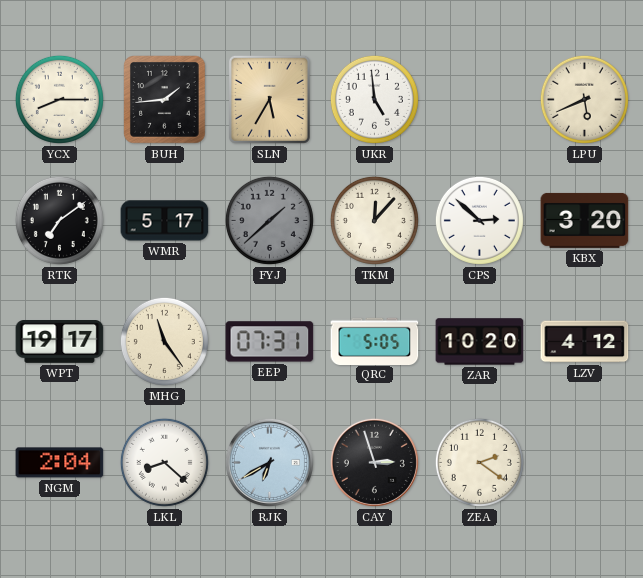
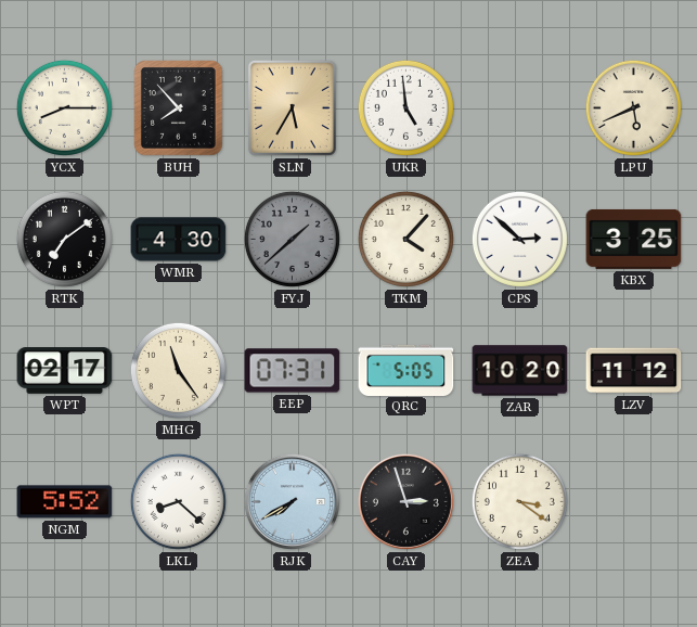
BUH: 1:44 -> 7:53
WMR: 5:17 -> 4:30
TKM: 12:07 -> 4:07
KBX: 3:20 -> 3:25
WPT: 19:17 -> 02:17
LZV: 4:12 -> 11:12
NGM: 2:04 -> 5:52
RJK: 6:40 -> 7:40
ZEA: 2:21 -> 3:21
